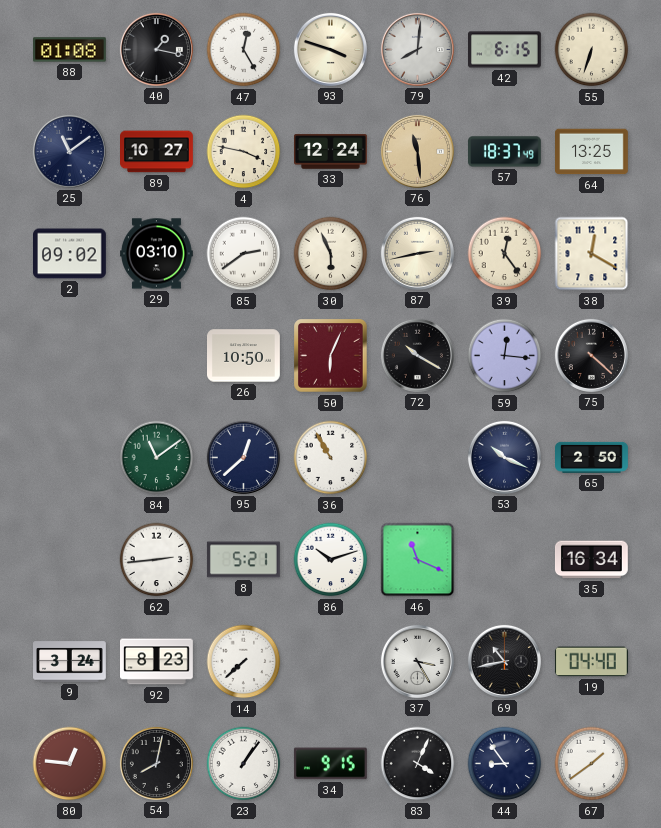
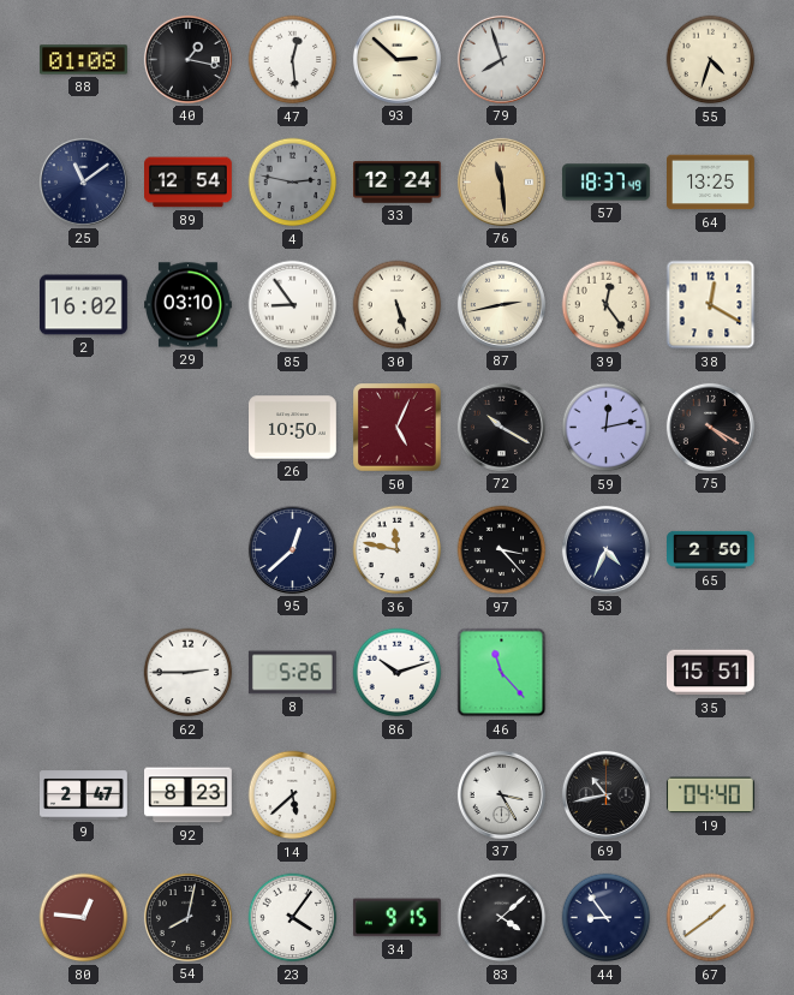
47: 12:25 -> 12:29
93: 3:48 -> 2:52
79: 8:01 -> 7:57
42: 6:15 -> none
55: 6:33 -> 4:33
89: 10:27 -> 12:54
4: 3:47 -> 2:47
4 dial: cream -> grey
2: 09:02 -> 16:02
85: 2:39 -> 8:54
30: 5:56 -> 5:27
50: 6:04 -> 5:04
59: 12:16 -> 12:13
75: 4:22 -> 4:20
84: 11:09 -> none
36: 10:55 -> 11:47
97: none -> 3:23
53: 10:19 -> 4:34
62: 2:44 -> 2:45
8: 5:21 -> 5:26
46: 11:19 -> 11:23
35: 16:34 -> 15:51
9: 3:24 -> 2:47
14: 7:38 -> 5:38
23: 1:06 -> 4:06
83: 4:04 -> 4:08
